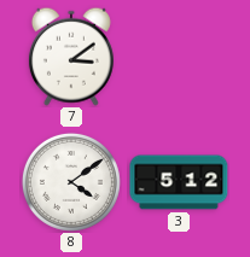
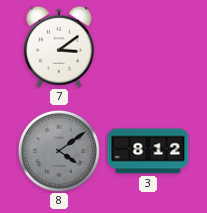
8 dial: white -> grey
3: 5:12 -> 8:12
